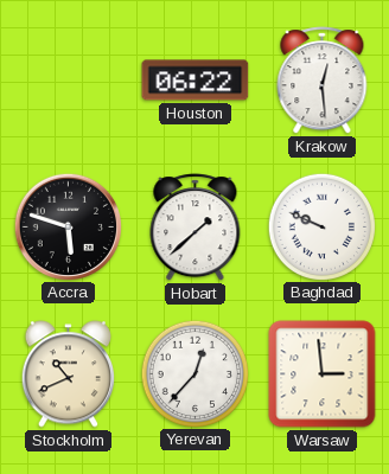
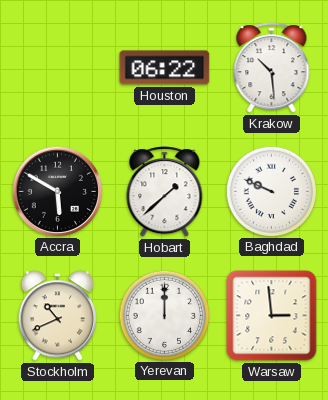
Krakow: 12:29 -> 10:29
Accra: 5:48 -> 5:50
Yerevan: 12:37 -> 12:00
